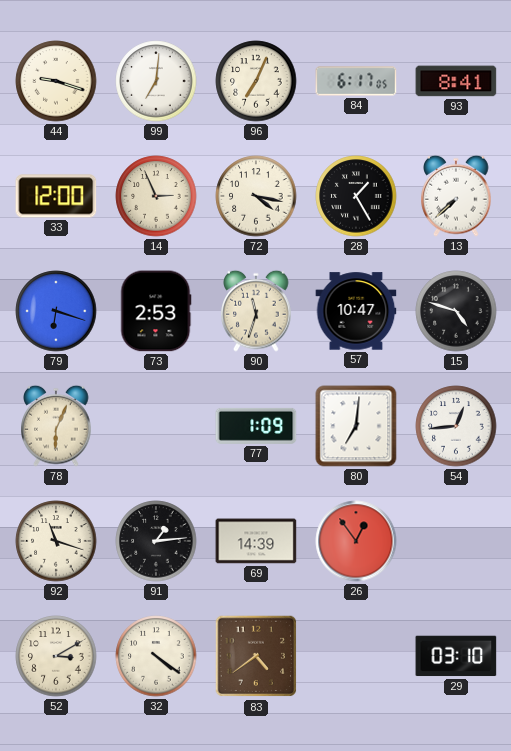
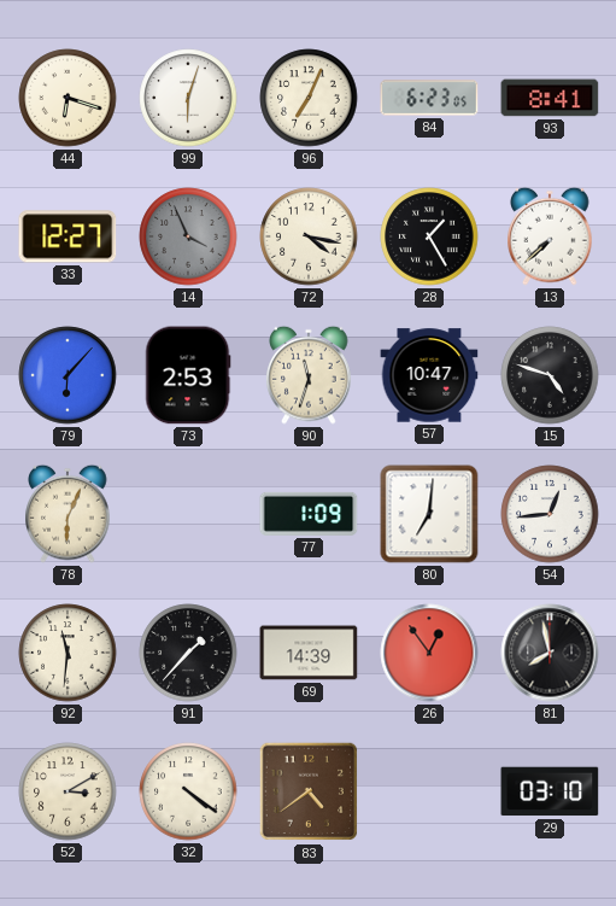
44: 9:18 -> 6:18
99: 7:01 -> 6:03
84: 6:17 -> 6:23
33: 12:00 -> 12:27
14: 2:56 -> 3:56
14 dial: cream -> grey
79: 6:18 -> 6:07
92: 11:18 -> 11:31
91: 1:14 -> 1:37
81: none -> 7:58
